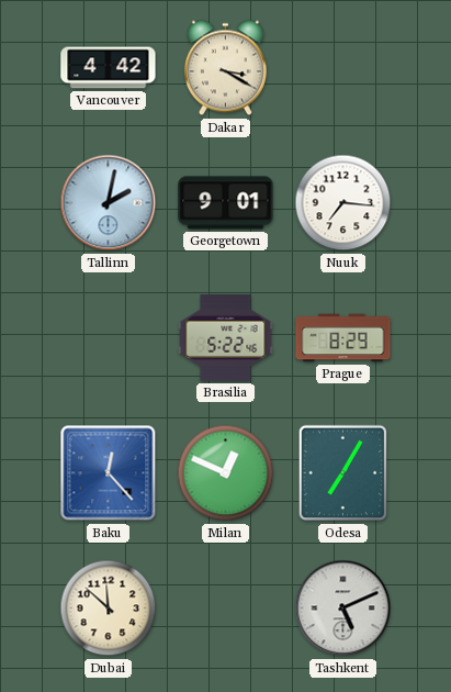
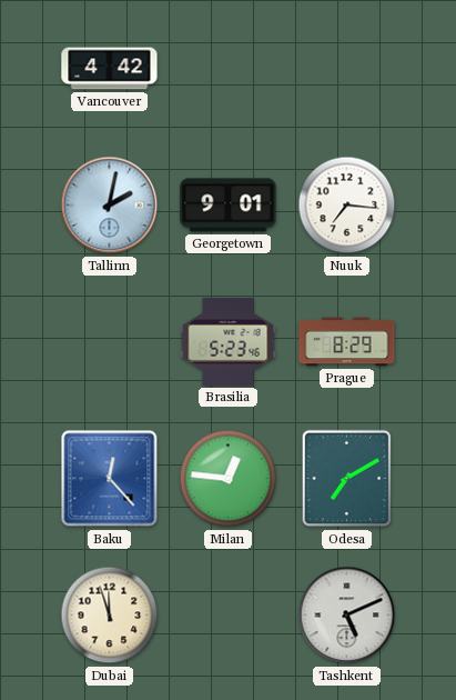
Dakar: 3:20 -> none
Brasilia: 5:22 -> 5:23
Milan: 12:49 -> 12:46
Odesa: 7:05 -> 7:10
Dubai: 11:52 -> 11:57
